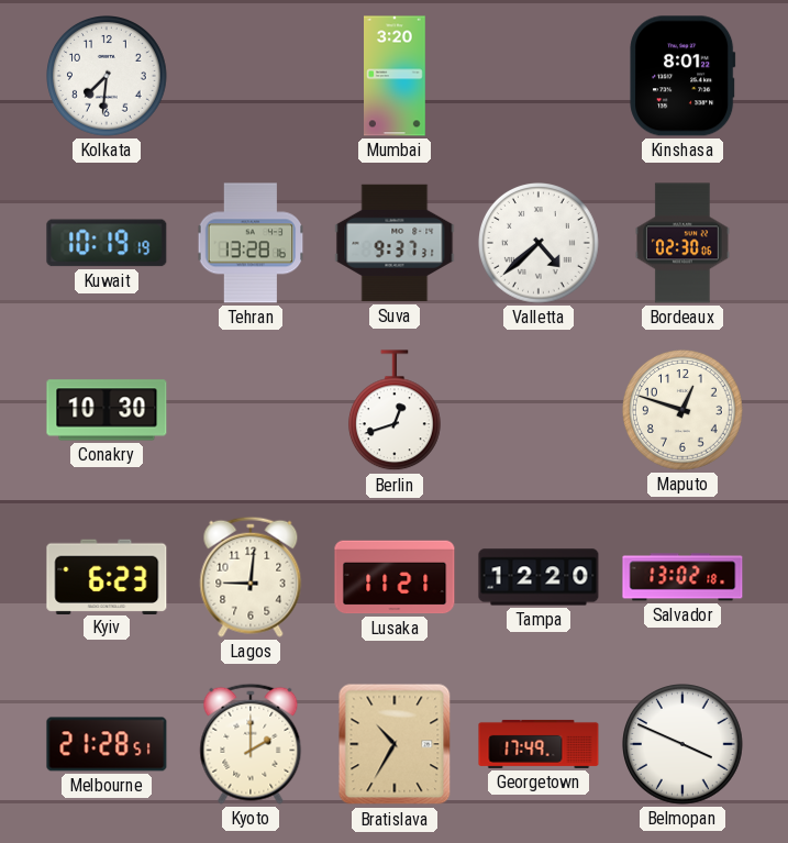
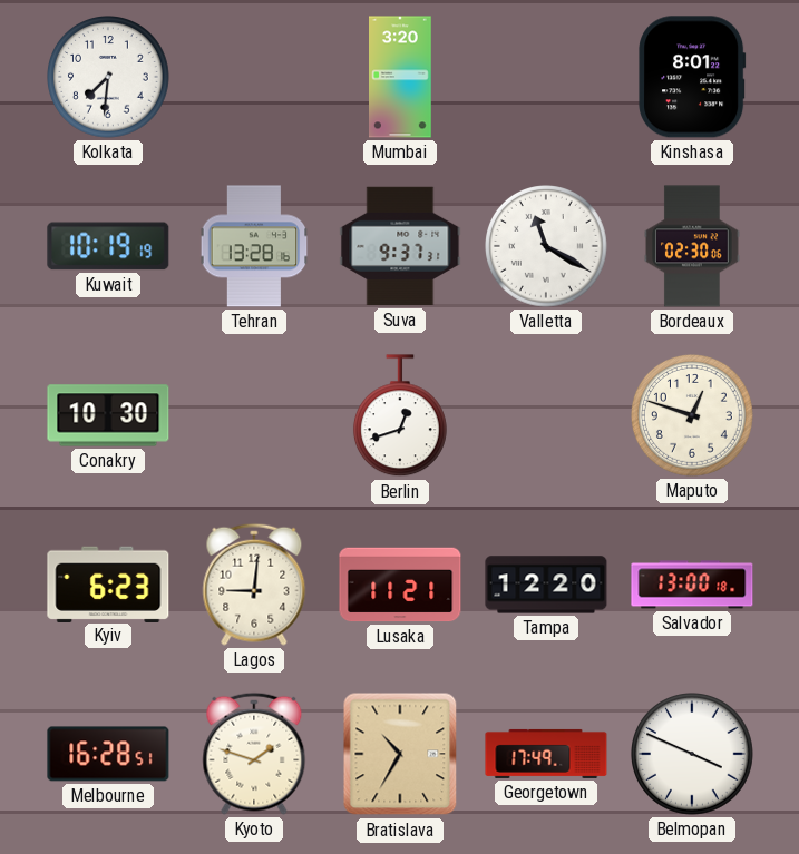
Valletta: 4:38 -> 11:20
Salvador: 13:02 -> 13:00
Melbourne: 21:28 -> 16:28
Kyoto: 2:00 -> 1:48
